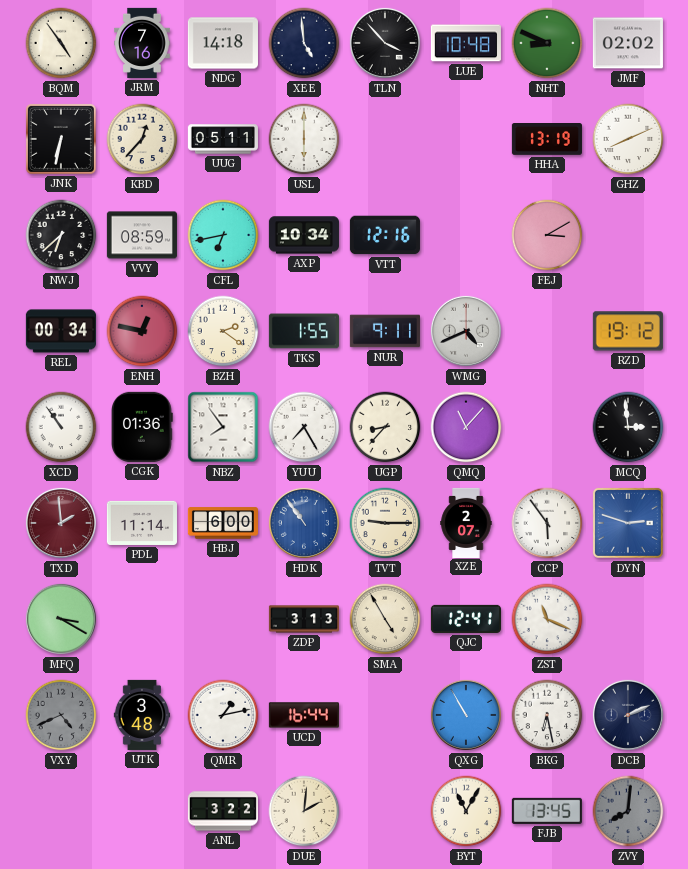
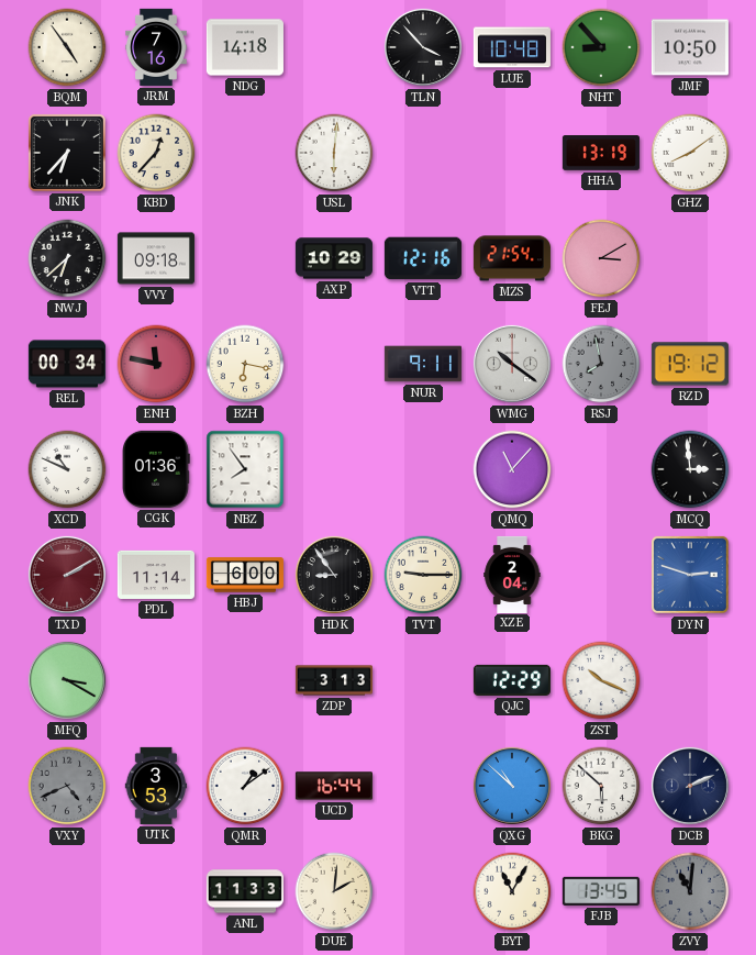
XEE: 4:59 -> none
NHT: 8:49 -> 8:53
JMF: 02:02 -> 10:50
JNK: 6:32 -> 6:37
UUG: 05:11 -> none
USL: 6:00 -> 6:01
GHZ: 8:11 -> 8:09
VVY: 08:59 -> 09:18
CFL: 6:43 -> none
AXP: 10:34 -> 10:29
MZS: none -> 21:54
ENH: 12:47 -> 11:47
BZH: 2:21 -> 6:17
TKS: 1:55 -> none
WMG: 4:41 -> 10:21
RSJ: none -> 7:58
XCD: 10:54 -> 10:49
YUU: 7:25 -> none
UGP: 8:37 -> none
TXD: 1:59 -> 2:10
HDK: 10:54 -> 8:54
HDK dial: blue -> black
XZE: 2:07 -> 2:04
CCP: 5:54 -> none
SMA: 4:55 -> none
QJC: 12:41 -> 12:29
ZST: 11:19 -> 10:19
UTK: 3:48 -> 3:53
QMR: 1:13 -> 1:09
QXG: 10:55 -> 10:52
BKG: 6:28 -> 5:52
ANL: 3:22 -> 11:33
ZVY: 8:01 -> 11:01
